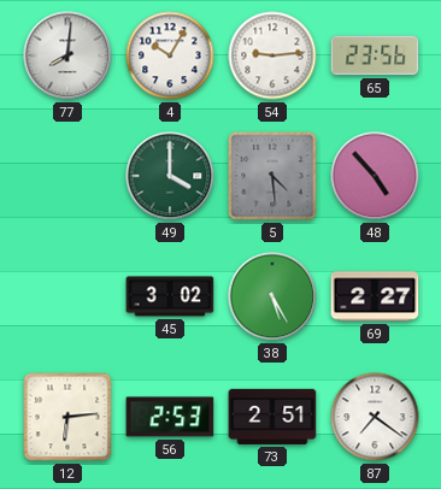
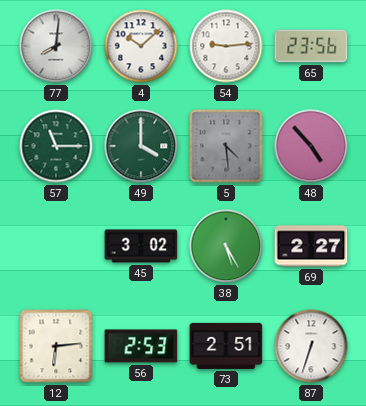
4: 10:05 -> 10:08
57: none -> 11:15
87: 7:21 -> 6:33
